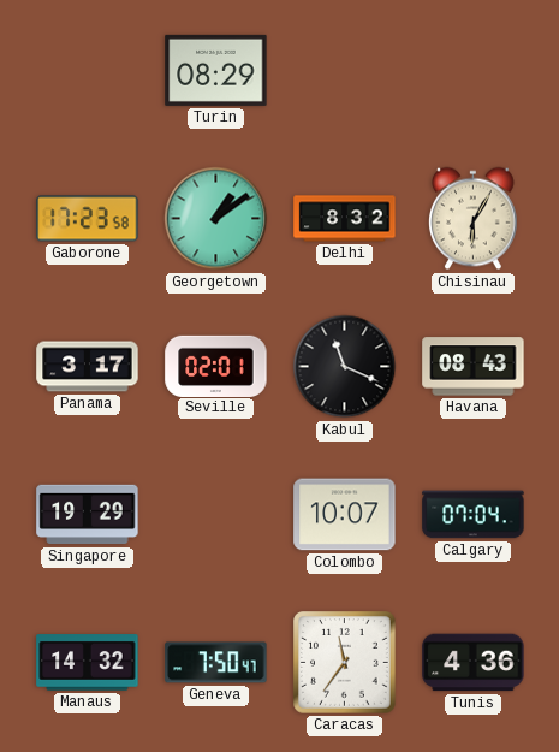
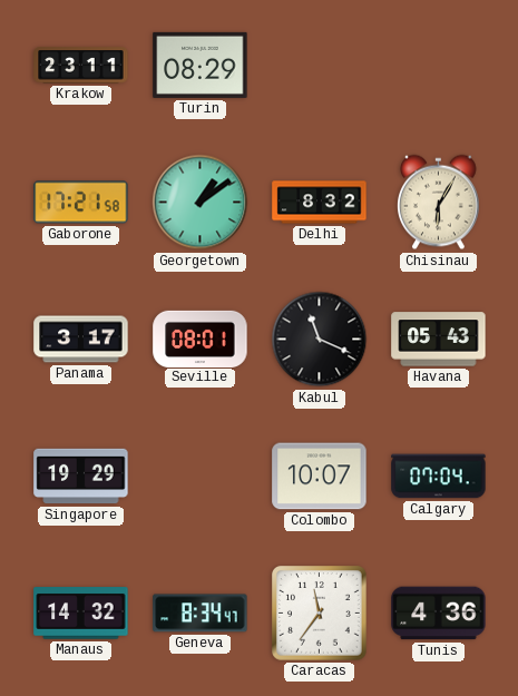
Krakow: none -> 23:11
Gaborone: 17:23 -> 17:21
Seville: 02:01 -> 08:01
Havana: 08:43 -> 05:43
Geneva: 7:50 -> 8:34
